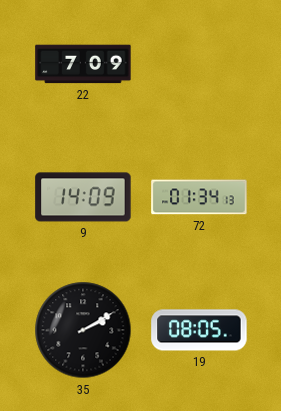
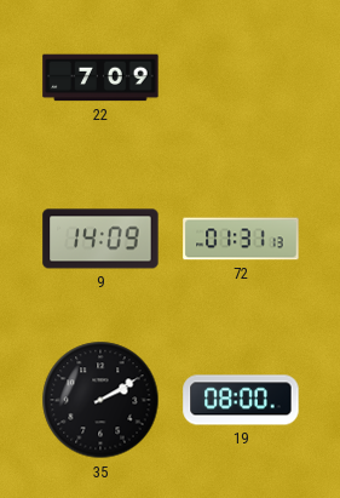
72: 01:34 -> 01:31
19: 08:05 -> 08:00
